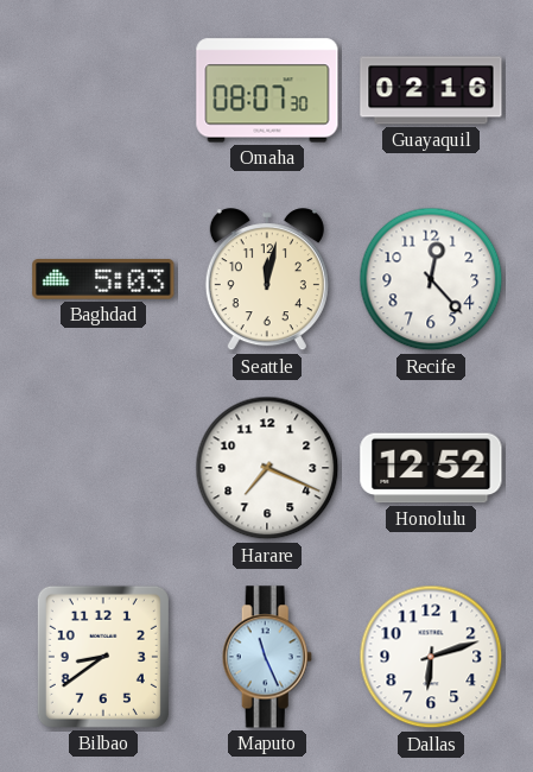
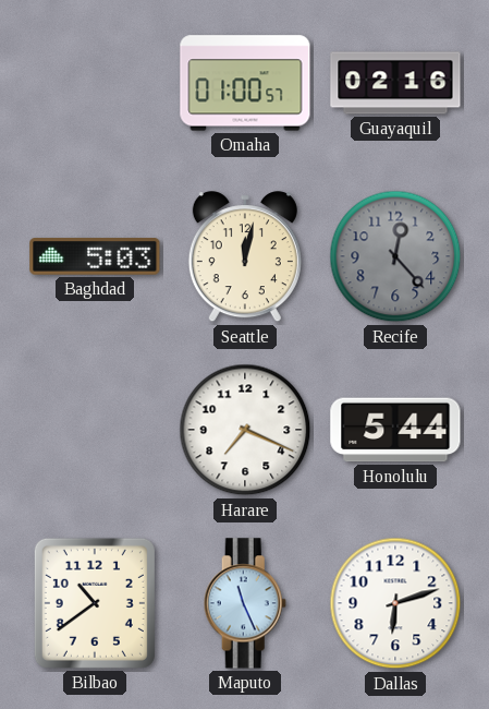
Omaha: 08:07 -> 01:00
Recife dial: white -> grey
Honolulu: 12:52 -> 5:44
Bilbao: 8:39 -> 10:39
